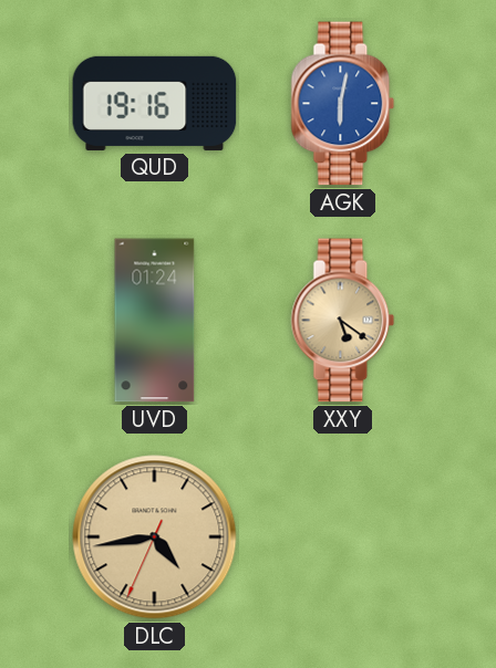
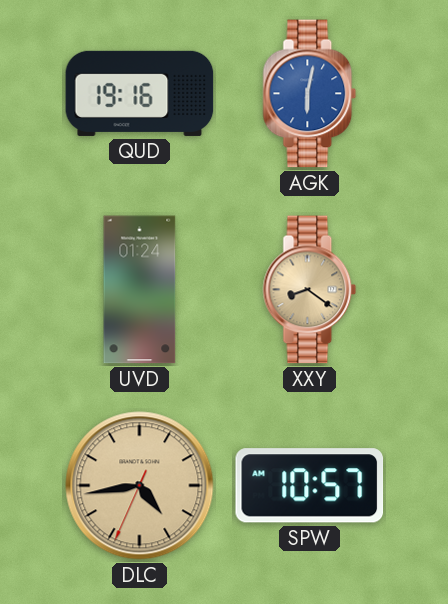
XXY: 5:21 -> 8:21
SPW: none -> 10:57
